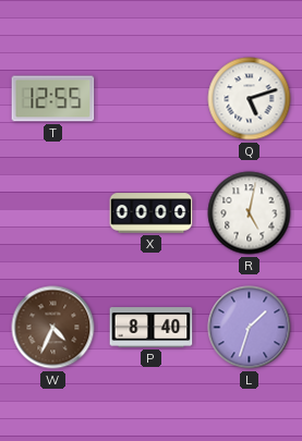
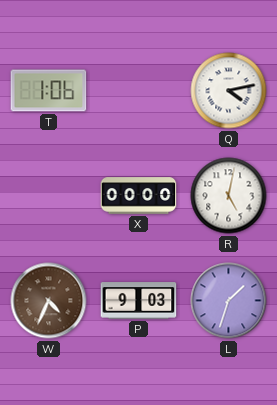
T: 12:55 -> 1:06
Q: 5:12 -> 4:13
P: 8:40 -> 9:03
